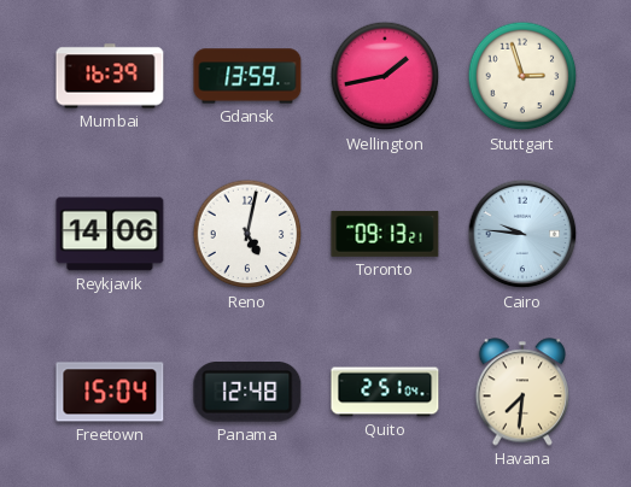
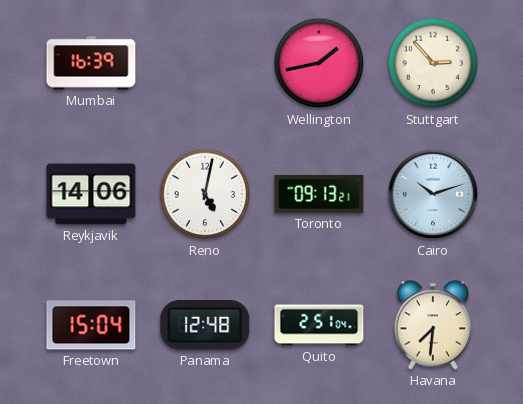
Gdansk: 13:59 -> none
Stuttgart: 2:57 -> 2:53
Cairo: 9:46 -> 10:12
